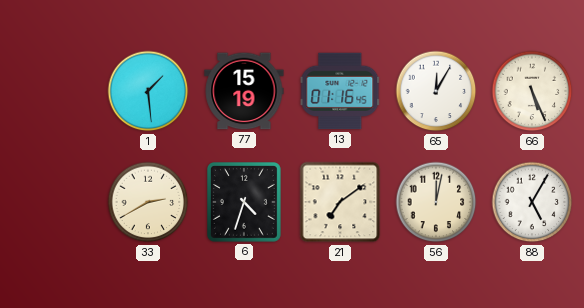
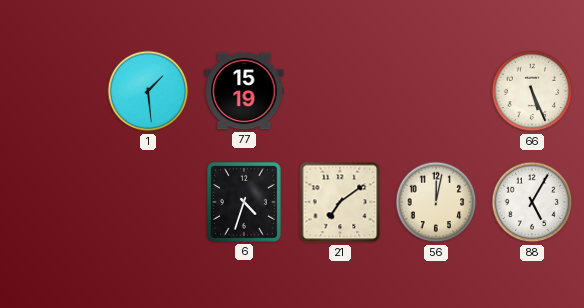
13: 01:16 -> none
65: 12:05 -> none
33: 2:40 -> none
